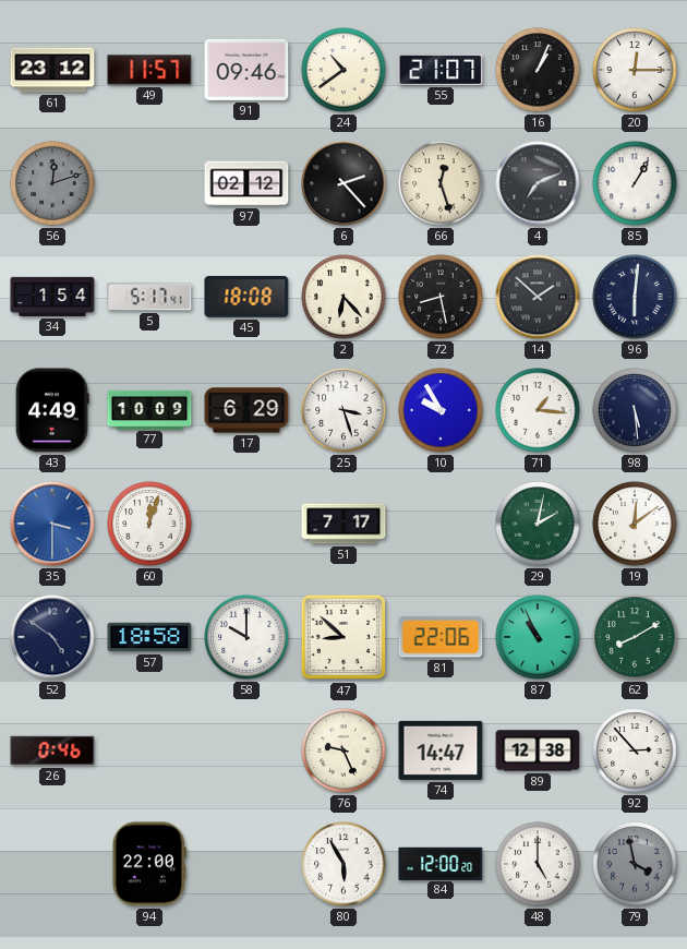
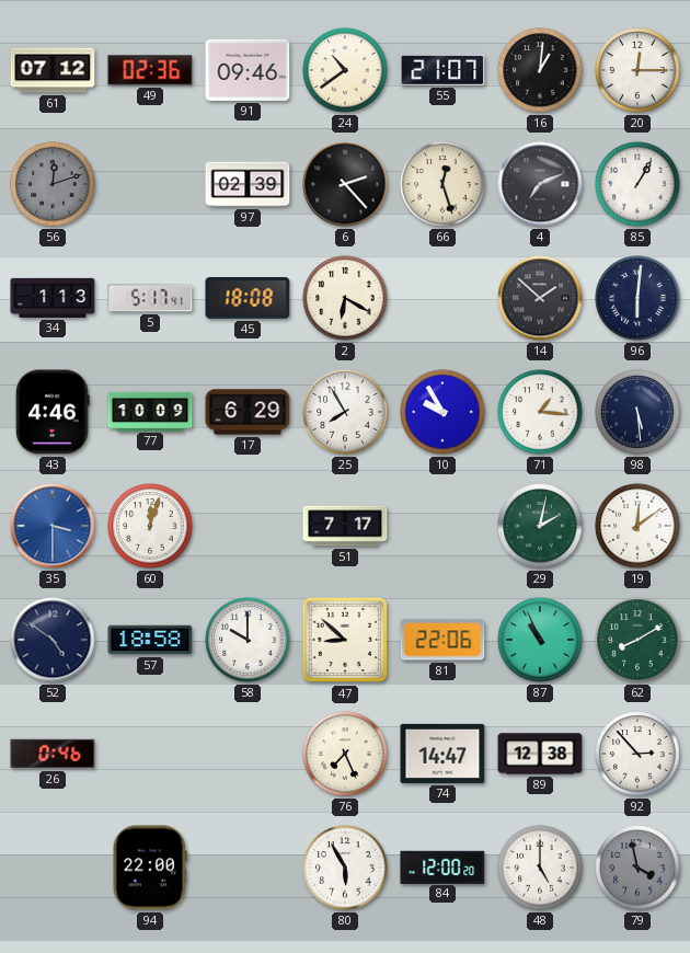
61: 23:12 -> 07:12
49: 11:57 -> 02:36
16: 1:04 -> 1:01
97: 02:12 -> 02:39
34: 1:54 -> 1:13
2: 6:23 -> 6:20
72: 8:28 -> none
43: 4:49 -> 4:46
25: 3:27 -> 7:55
76: 9:26 -> 7:26
